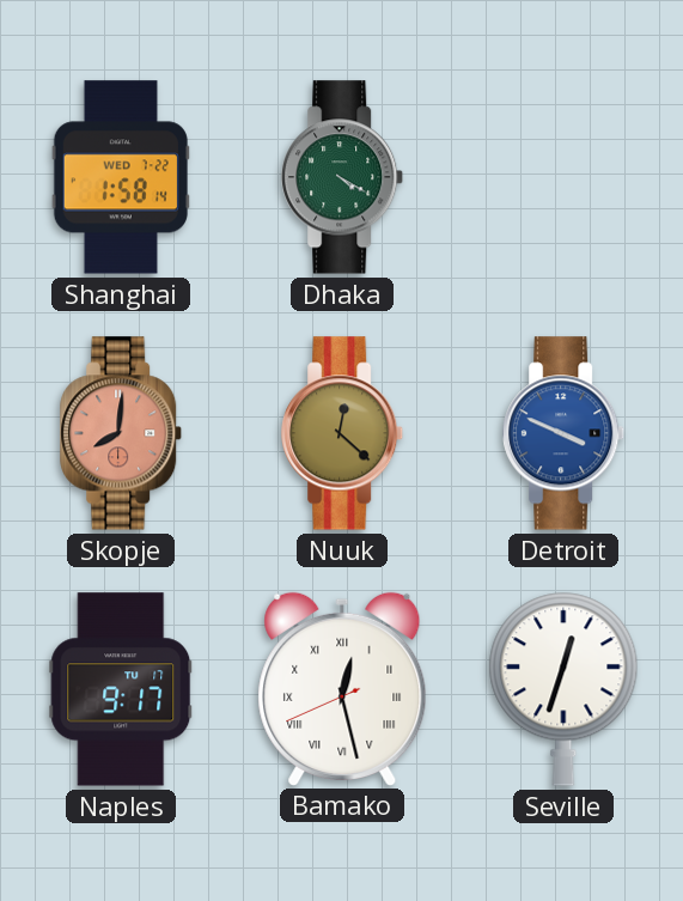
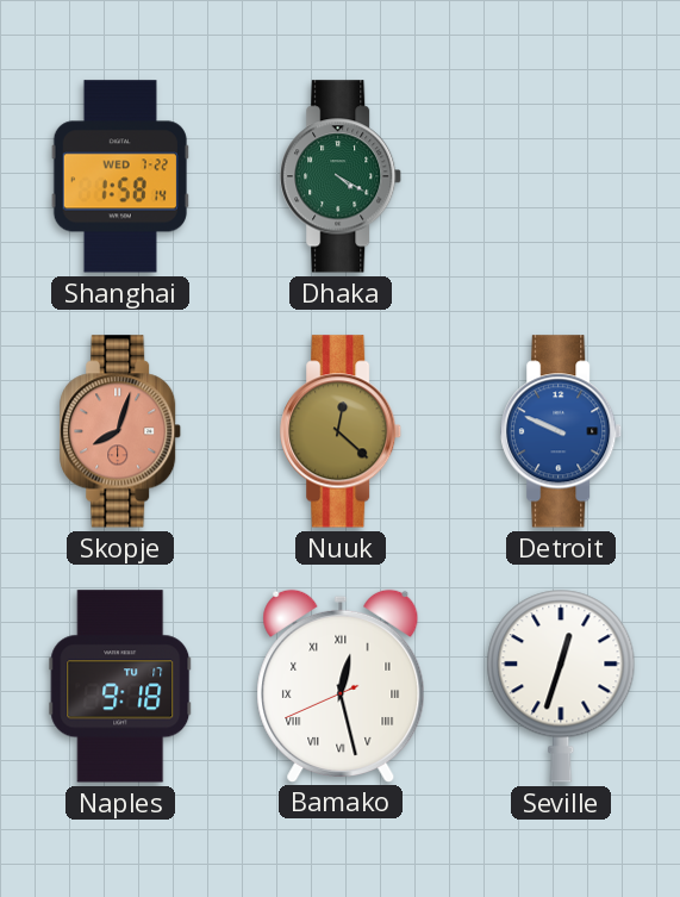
Skopje: 8:01 -> 8:03
Detroit: 3:49 -> 9:49
Naples: 9:17 -> 9:18
